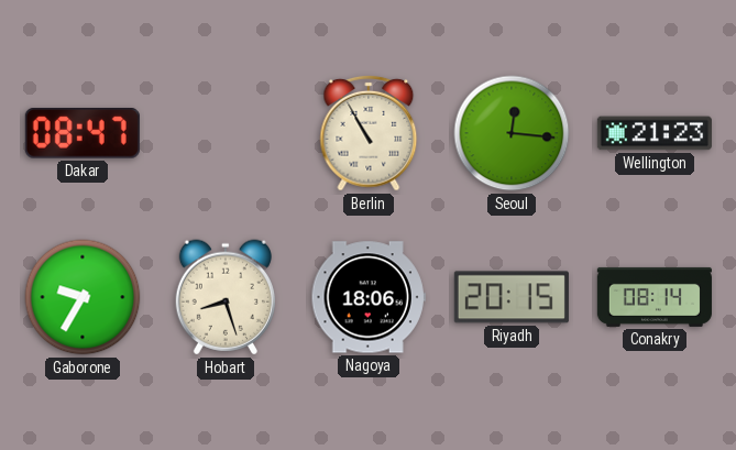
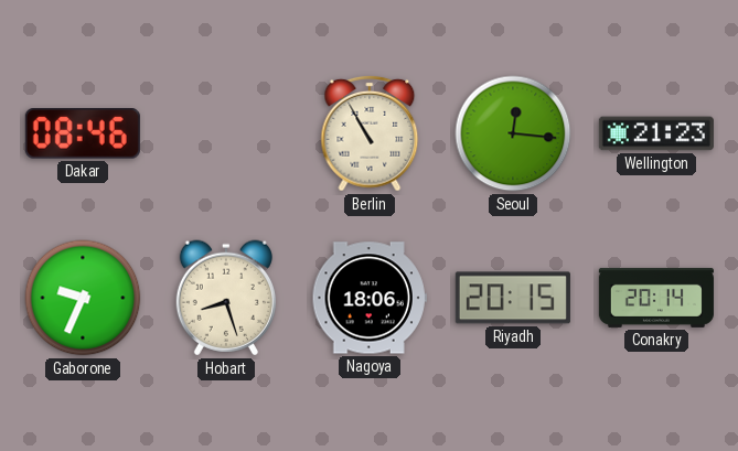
Dakar: 08:47 -> 08:46
Gaborone: 9:35 -> 9:34
Conakry: 08:14 -> 20:14
